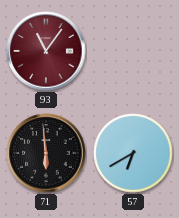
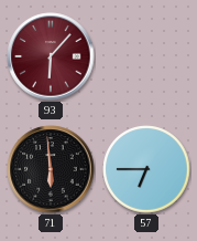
93: 11:06 -> 6:07
57: 6:40 -> 6:45
